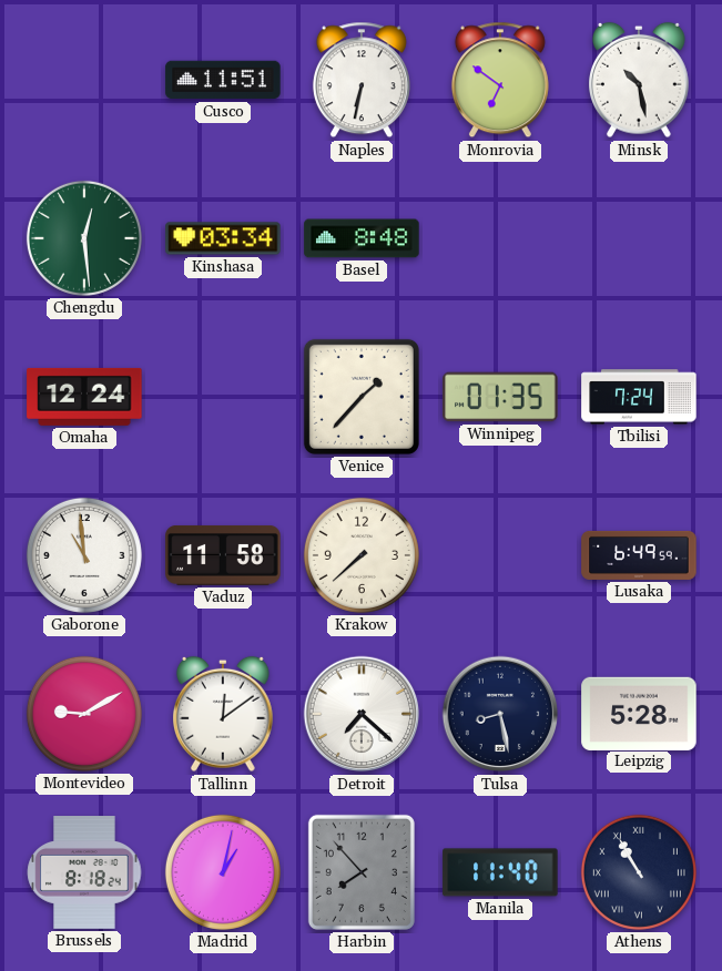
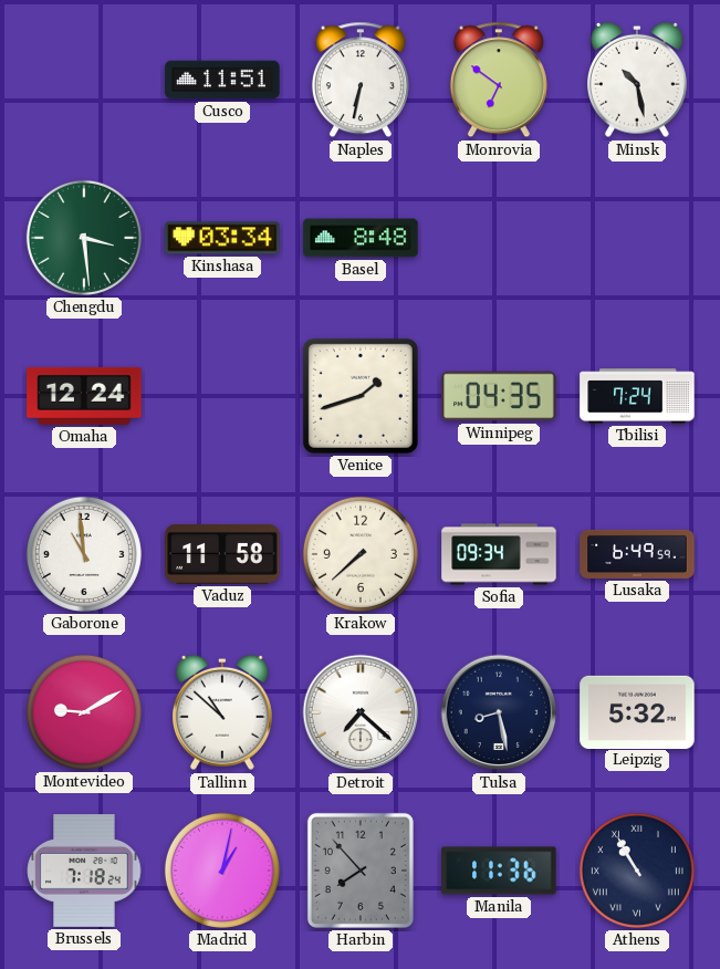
Chengdu: 12:29 -> 3:29
Venice: 1:37 -> 1:42
Winnipeg: 01:35 -> 04:35
Sofia: none -> 09:34
Tallinn: 12:09 -> 10:52
Leipzig: 5:28 -> 5:32
Brussels: 8:18 -> 7:18
Manila: 11:40 -> 11:36
